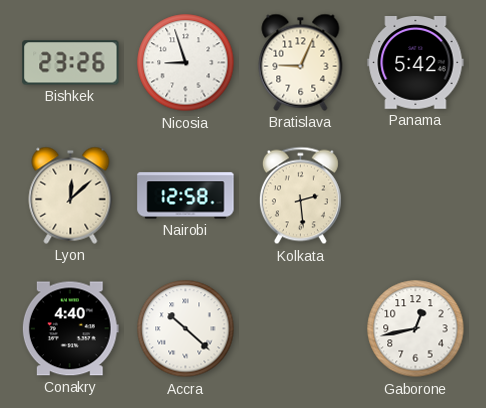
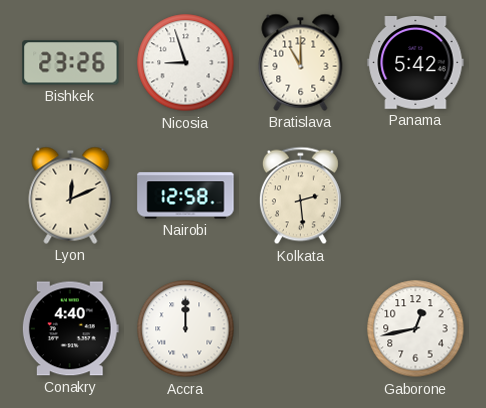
Bratislava: 9:04 -> 11:00
Lyon: 12:08 -> 12:11
Accra: 10:22 -> 12:00
